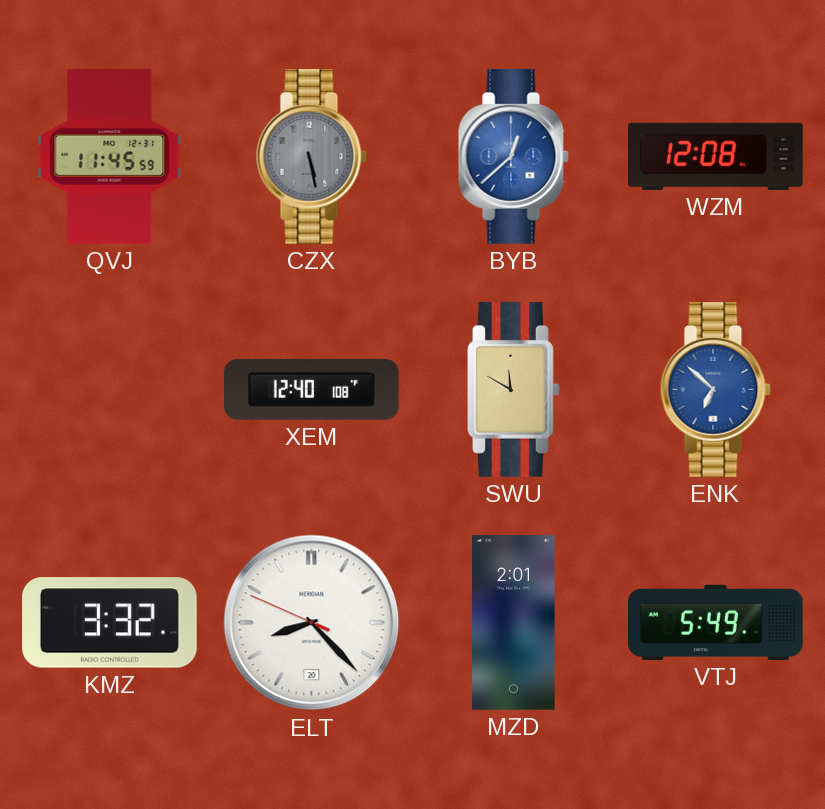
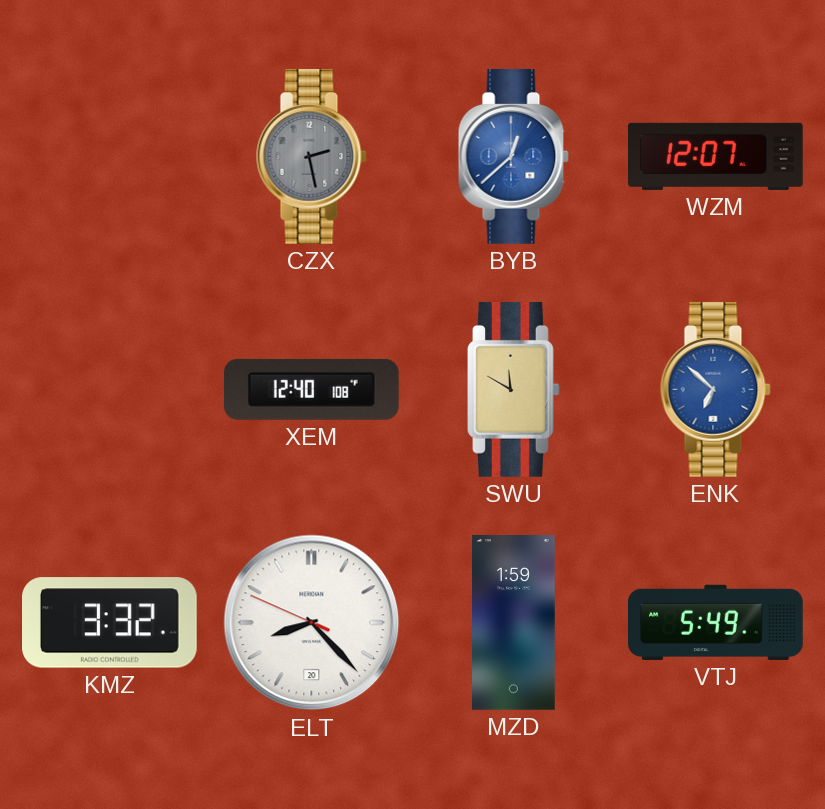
QVJ: 11:45 -> none
CZX: 5:28 -> 2:28
WZM: 12:08 -> 12:07
MZD: 2:01 -> 1:59
